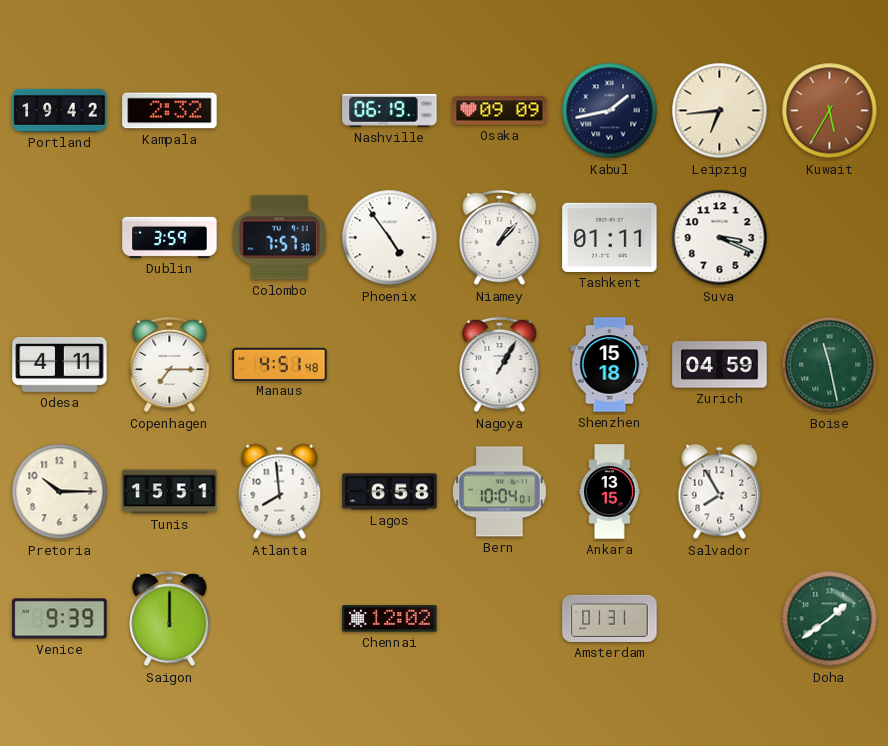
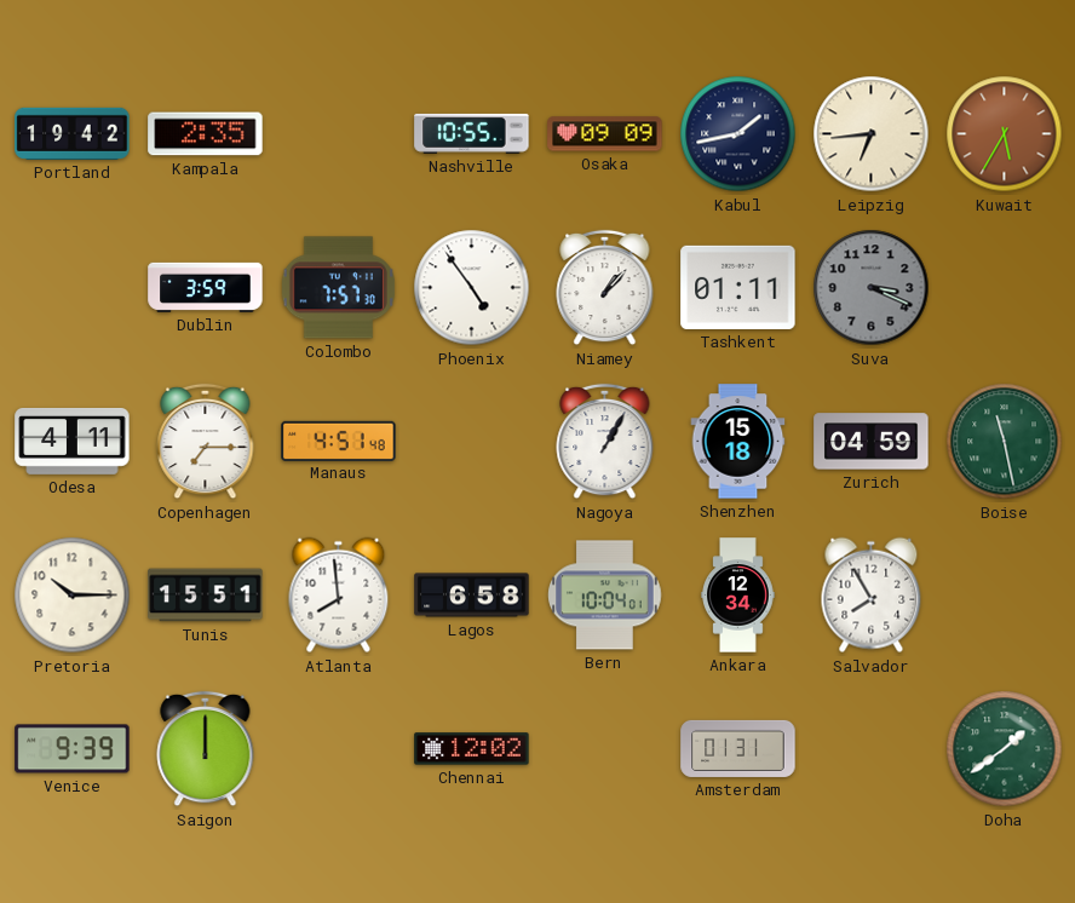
Kampala: 2:32 -> 2:35
Nashville: 06:19 -> 10:55
Suva dial: white -> grey
Ankara: 13:15 -> 12:34
